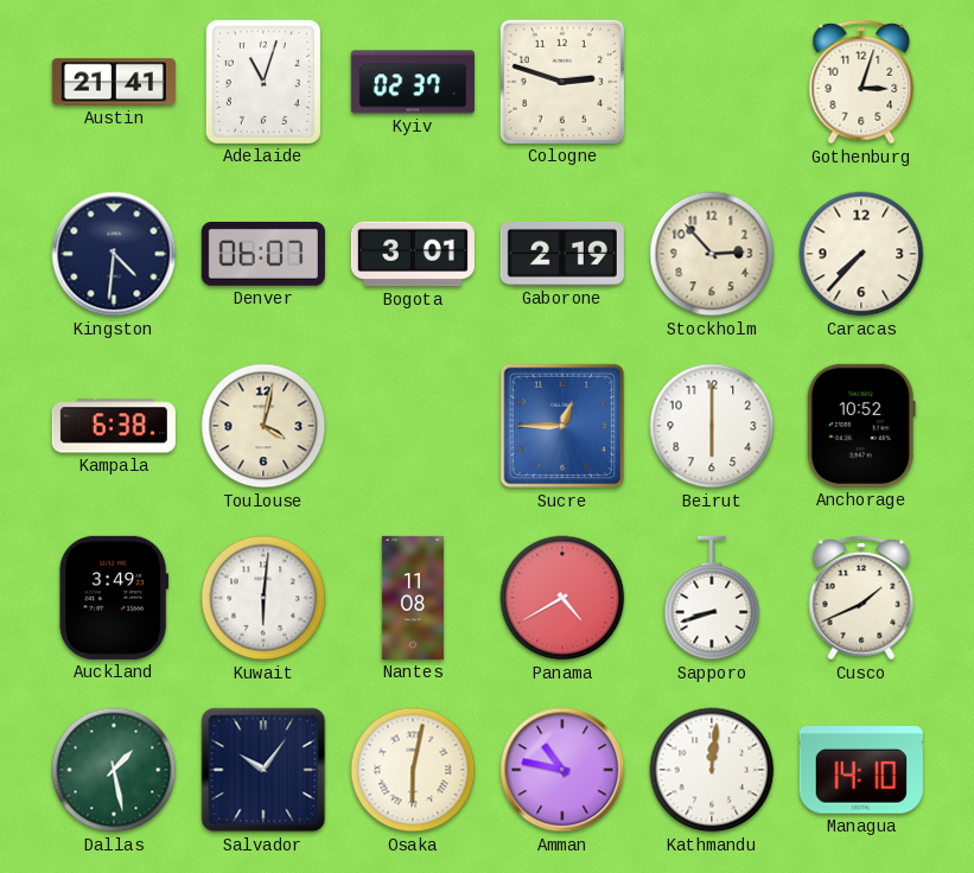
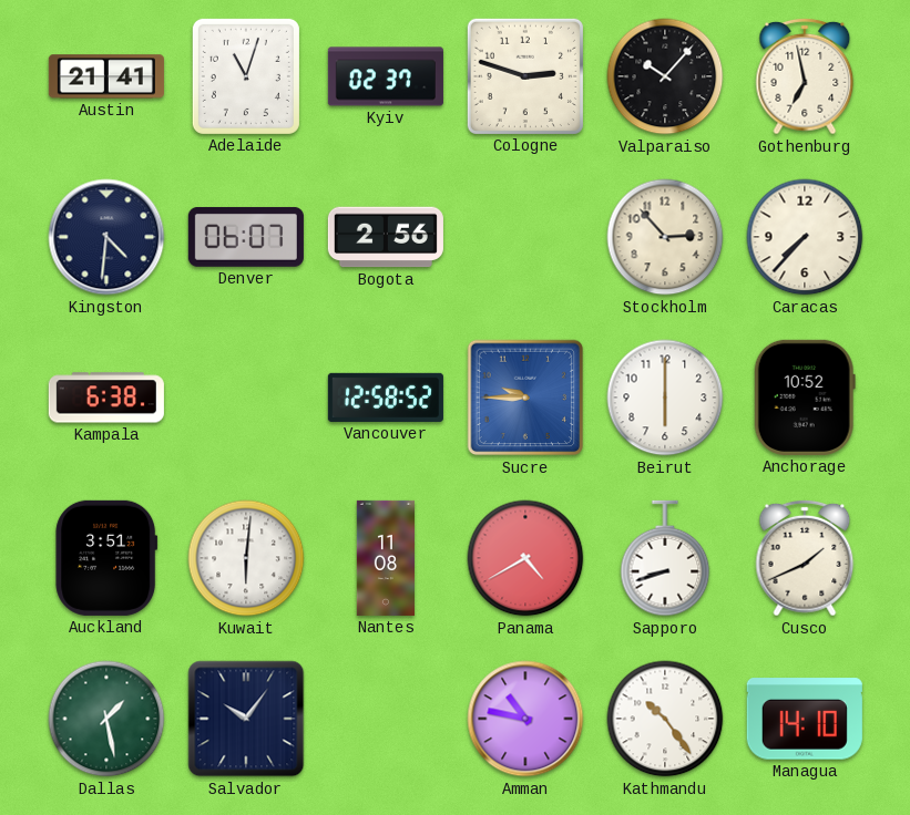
Valparaiso: none -> 10:07
Gothenburg: 3:03 -> 6:58
Bogota: 3:01 -> 2:56
Gaborone: 2:19 -> none
Toulouse: 4:02 -> none
Vancouver: none -> 12:58
Sucre: 12:45 -> 9:45
Auckland: 3:49 -> 3:51
Osaka: 6:02 -> none
Kathmandu: 12:01 -> 10:24
